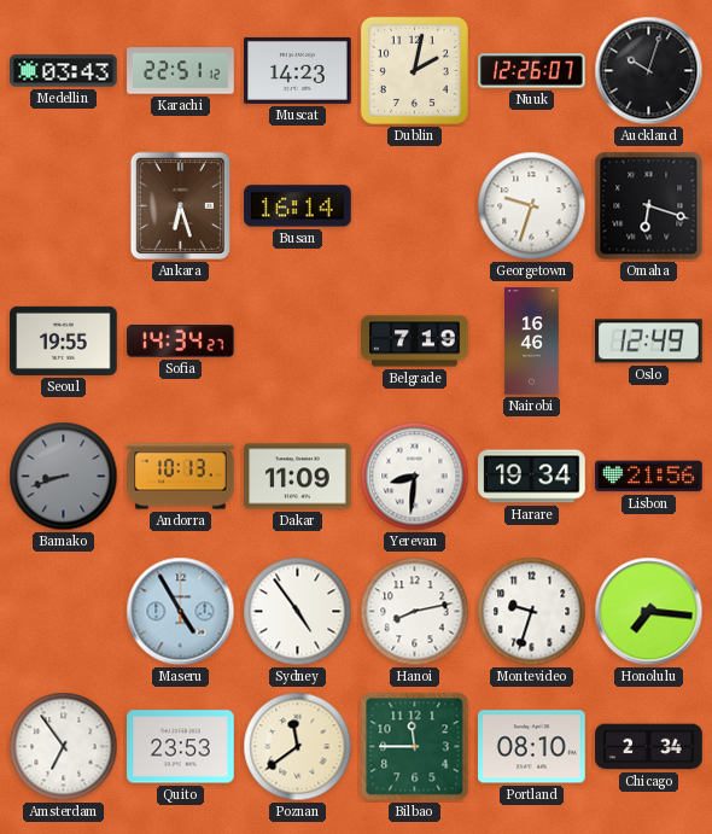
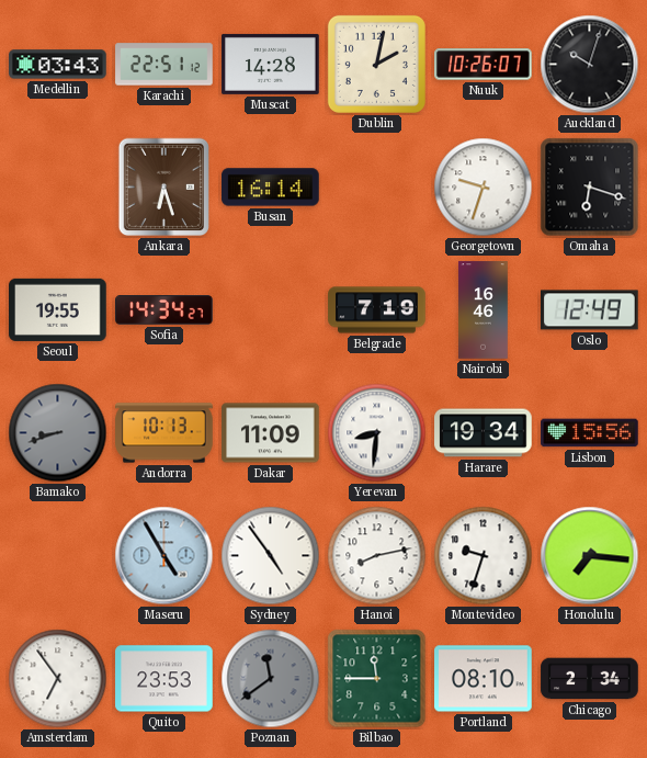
Muscat: 14:23 -> 14:28
Nuuk: 12:26 -> 10:26
Lisbon: 21:56 -> 15:56
Poznan dial: cream -> grey
